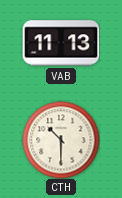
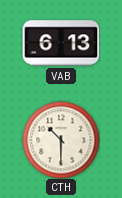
VAB: 11:13 -> 6:13
